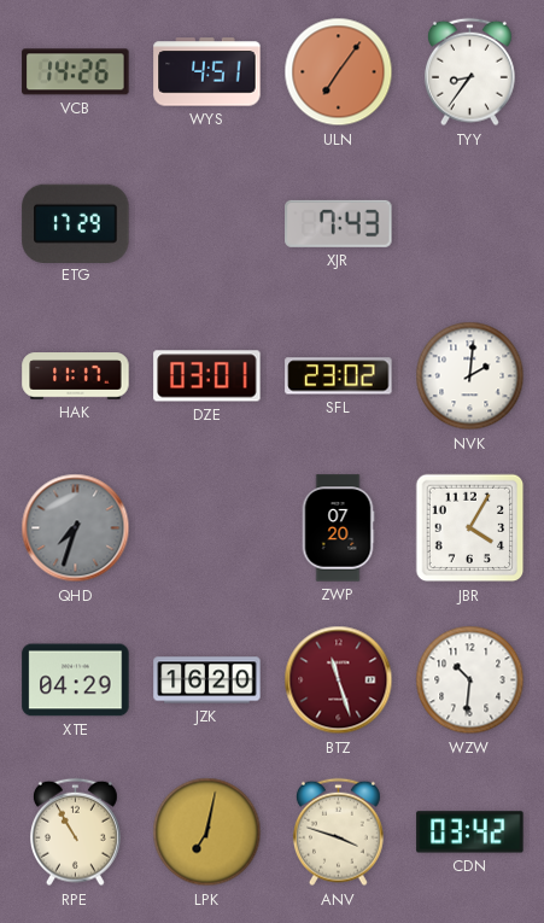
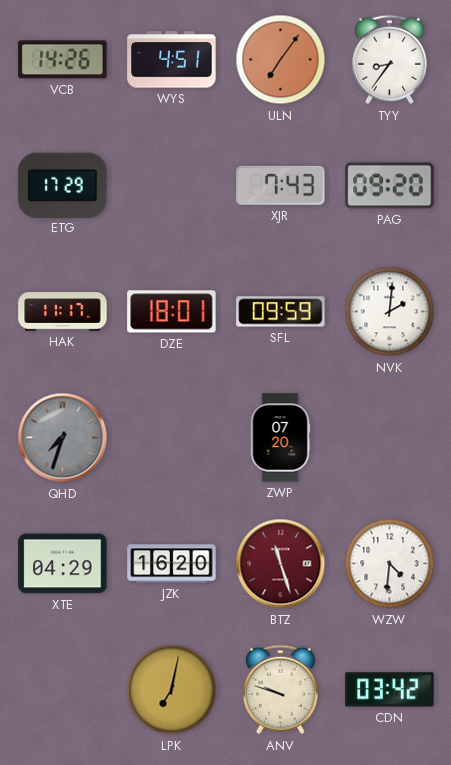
PAG: none -> 09:20
DZE: 03:01 -> 18:01
SFL: 23:02 -> 09:59
JBR: 4:05 -> none
WZW: 10:31 -> 4:31
RPE: 10:55 -> none
ANV: 3:48 -> 9:48
